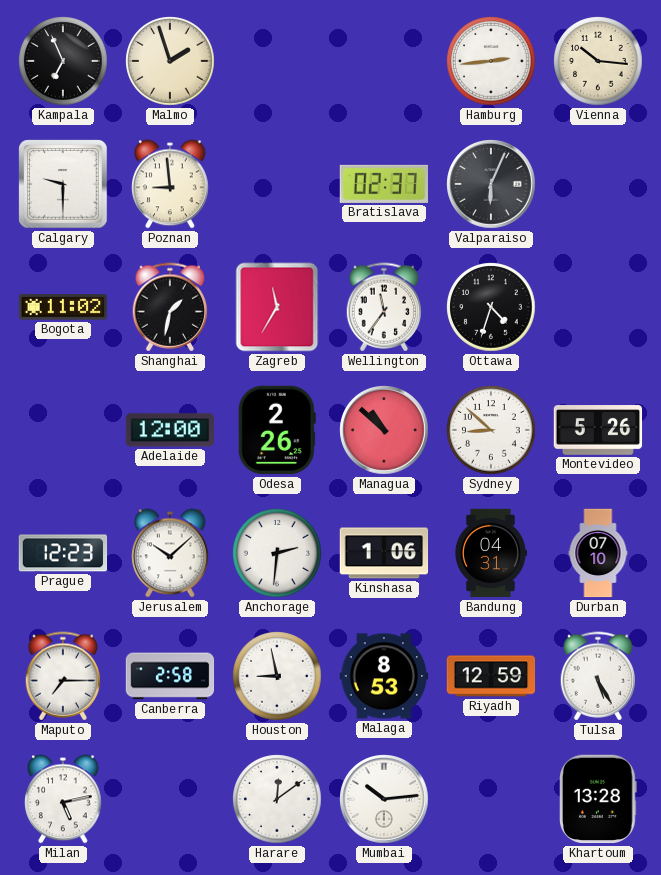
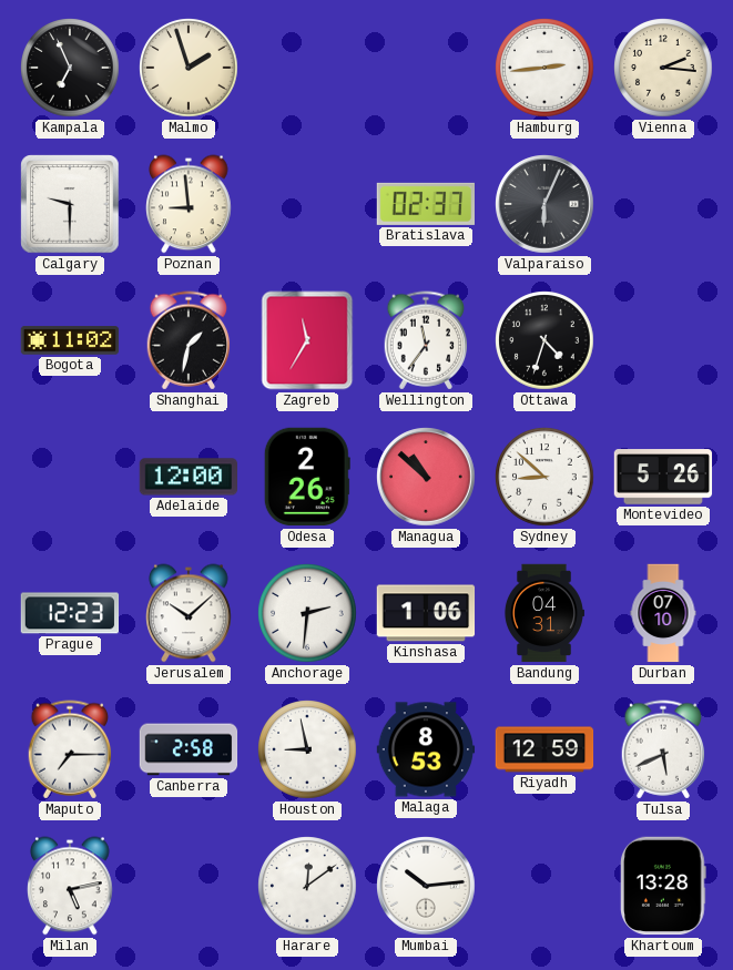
Vienna: 10:16 -> 2:16
Tulsa: 5:25 -> 5:41
